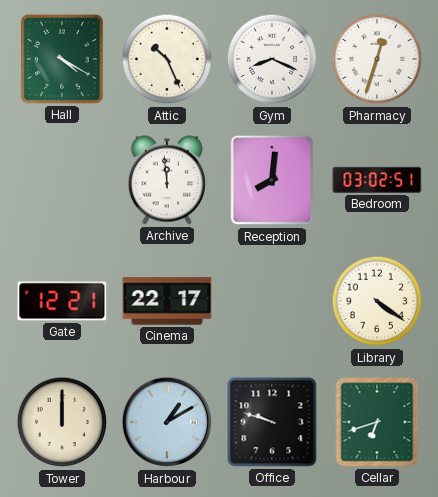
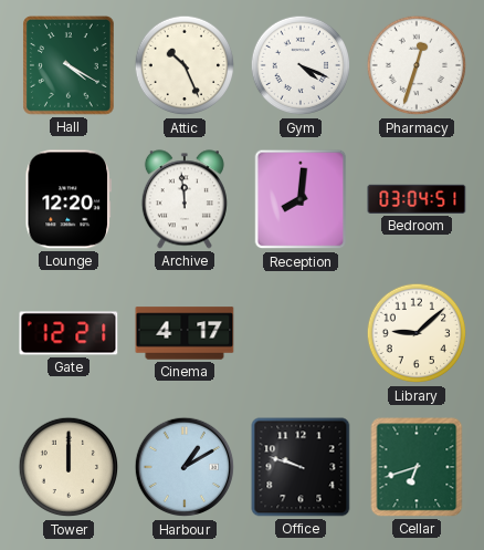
Gym: 8:19 -> 4:19
Lounge: none -> 12:20
Bedroom: 03:02 -> 03:04
Cinema: 22:17 -> 4:17
Library: 4:21 -> 9:08
